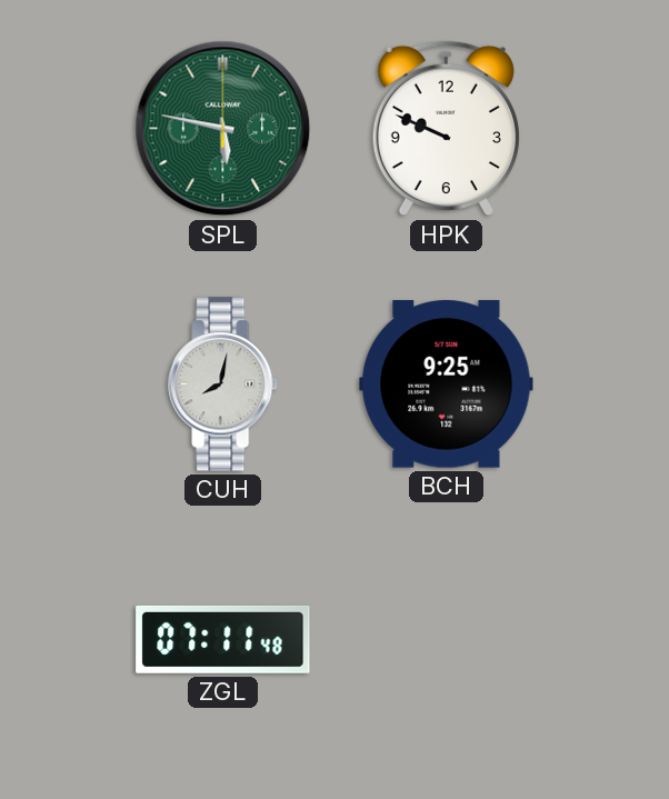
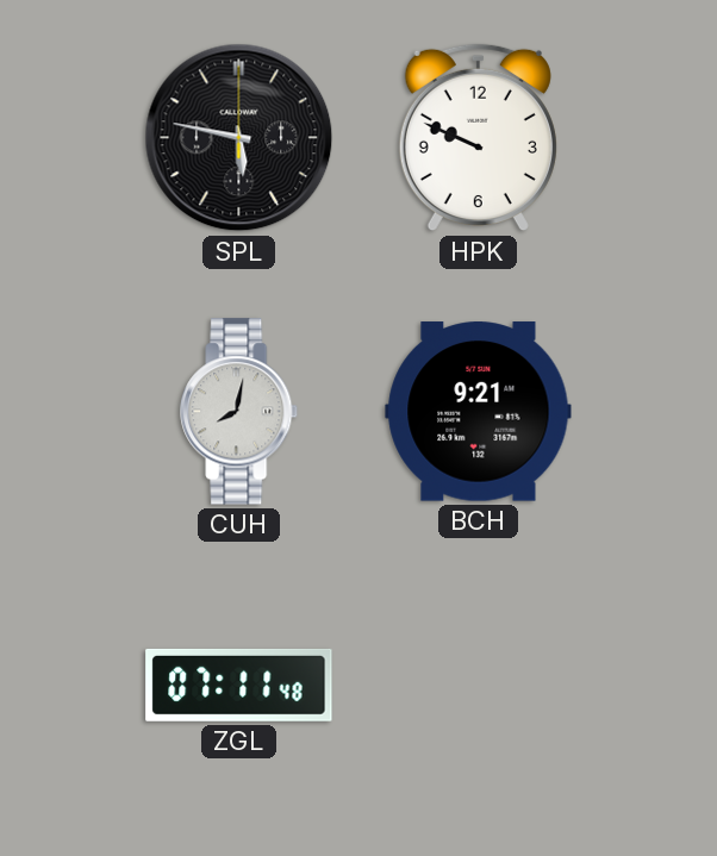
SPL dial: green -> black
BCH: 9:25 -> 9:21
